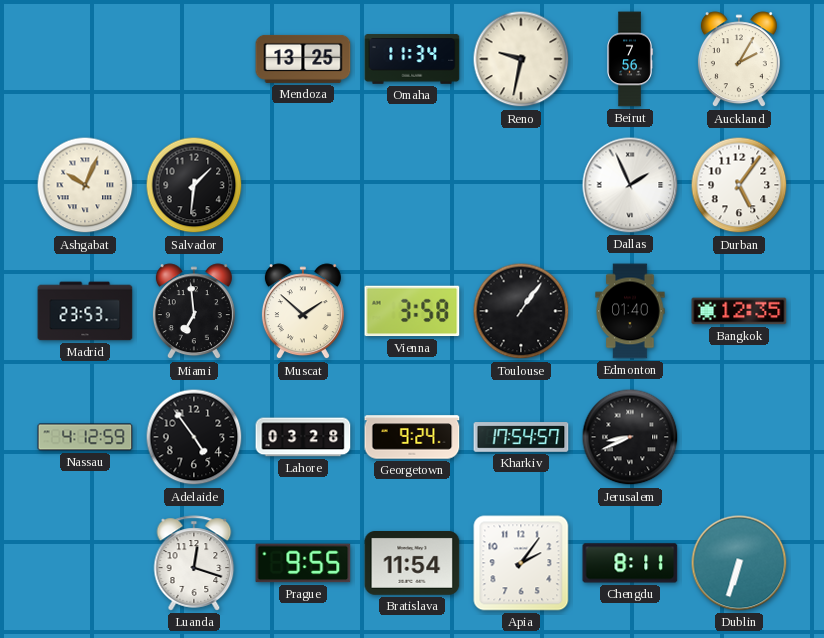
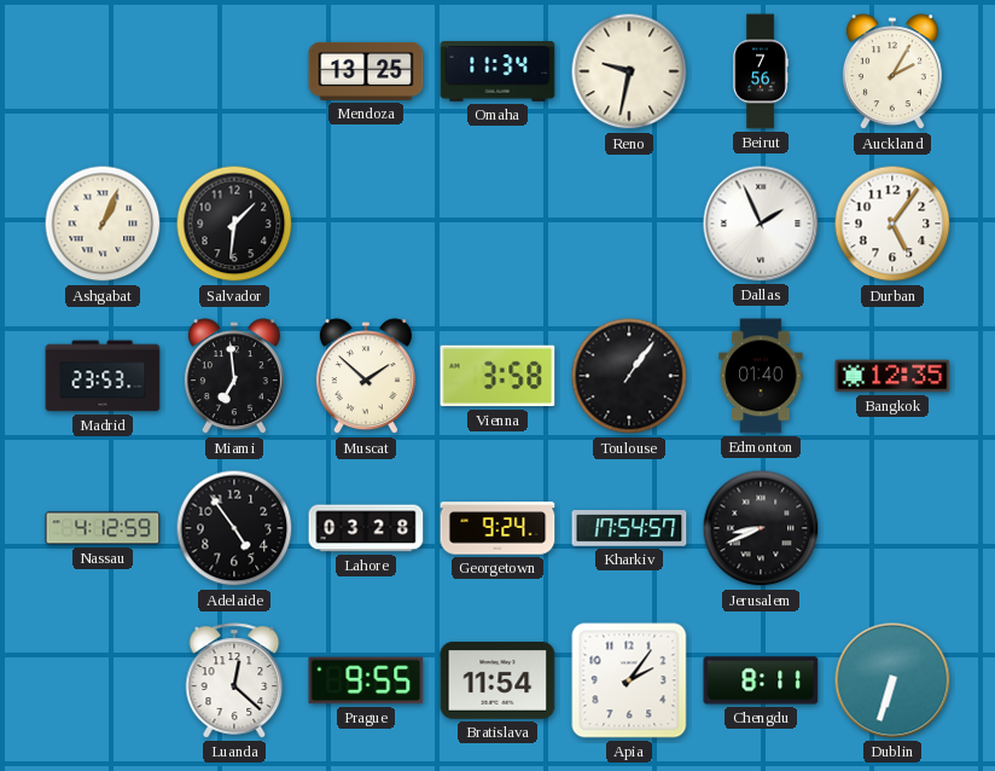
Ashgabat: 10:04 -> 1:04
Luanda: 12:18 -> 12:22
